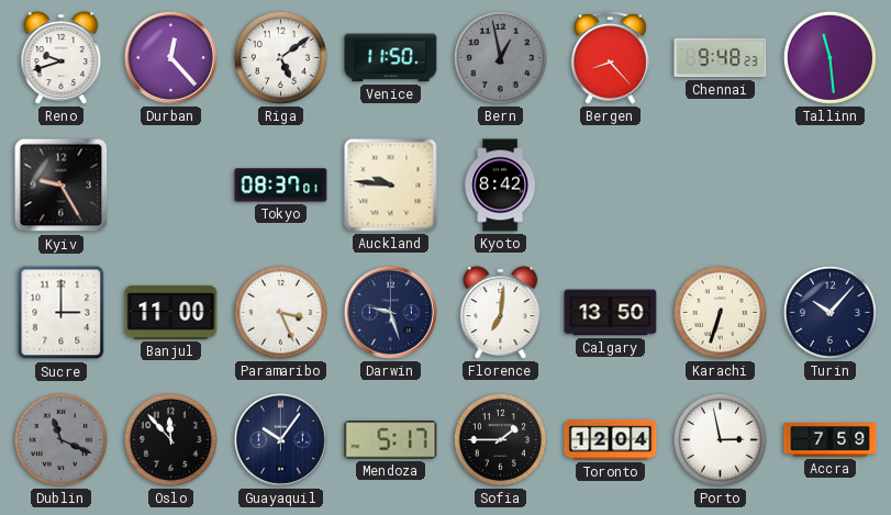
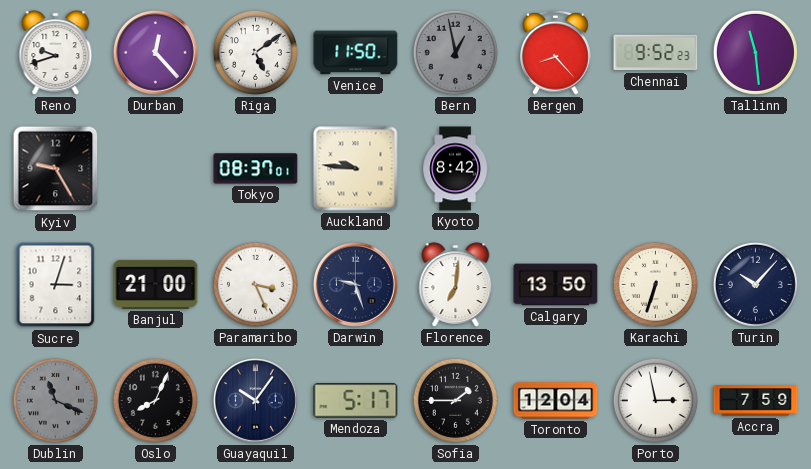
Chennai: 9:48 -> 9:52
Sucre: 3:00 -> 3:03
Banjul: 11:00 -> 21:00
Oslo: 11:53 -> 8:04
